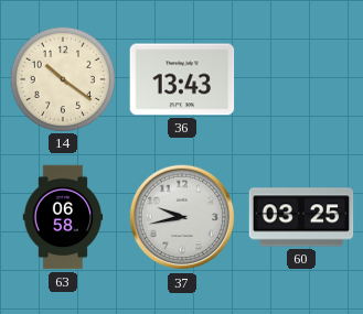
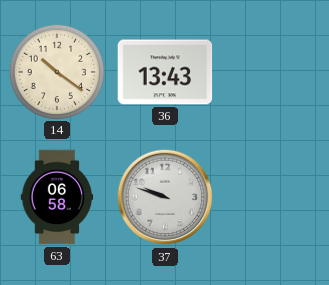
37: 9:43 -> 9:48
60: 03:25 -> none
